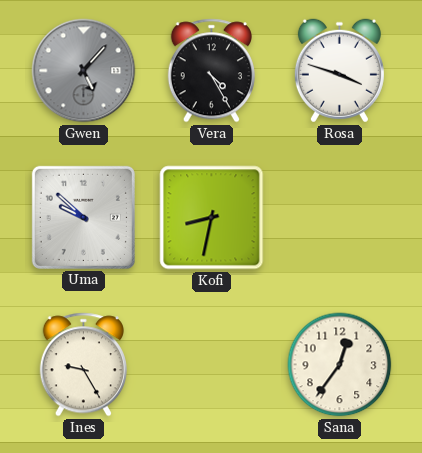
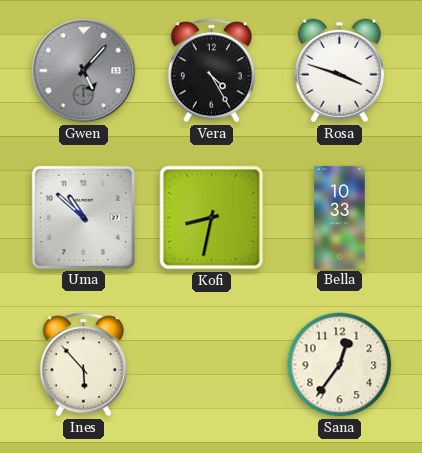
Uma: 9:52 -> 10:52
Bella: none -> 10:33
Ines: 9:25 -> 5:53
